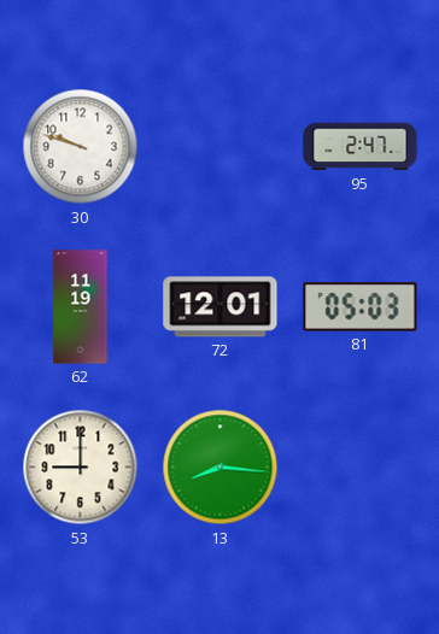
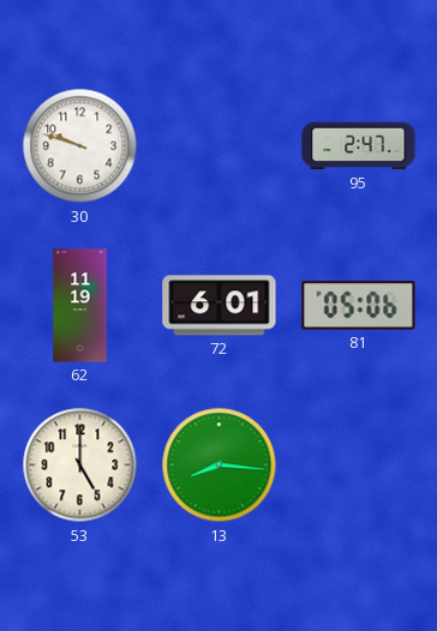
72: 12:01 -> 6:01
81: 05:03 -> 05:06
53: 9:00 -> 5:00
